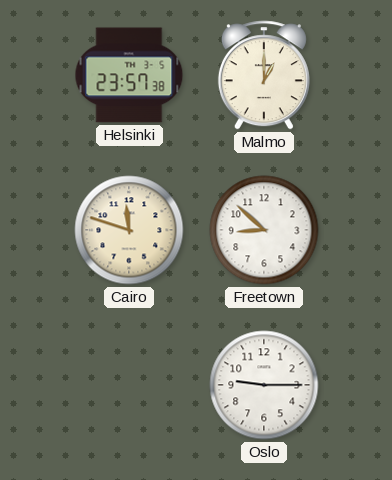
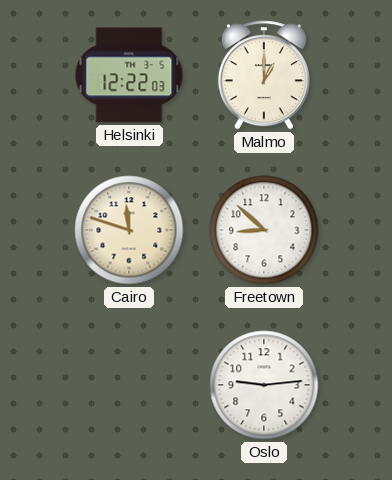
Helsinki: 23:57 -> 12:22
Oslo: 9:15 -> 9:14
